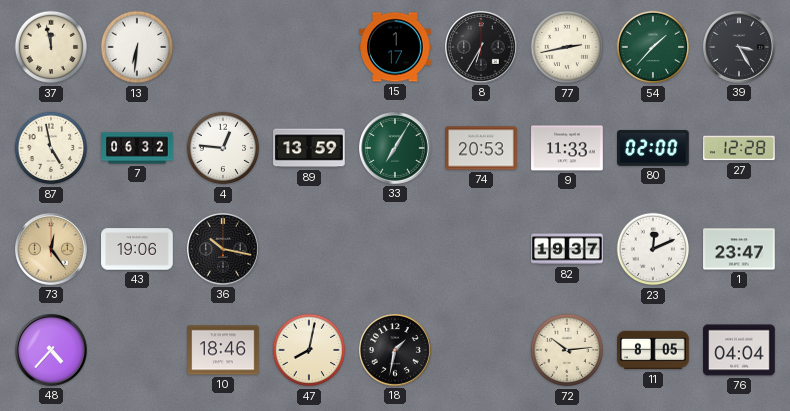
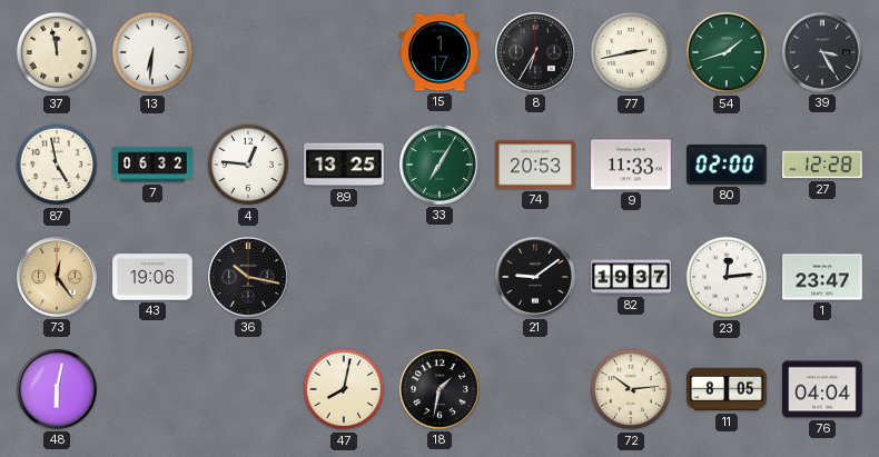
54: 1:37 -> 1:42
89: 13:59 -> 13:25
21: none -> 9:09
23: 12:11 -> 12:14
48: 4:37 -> 6:02
10: 18:46 -> none
